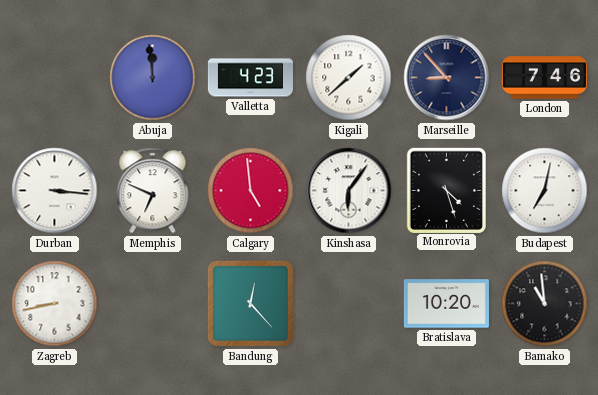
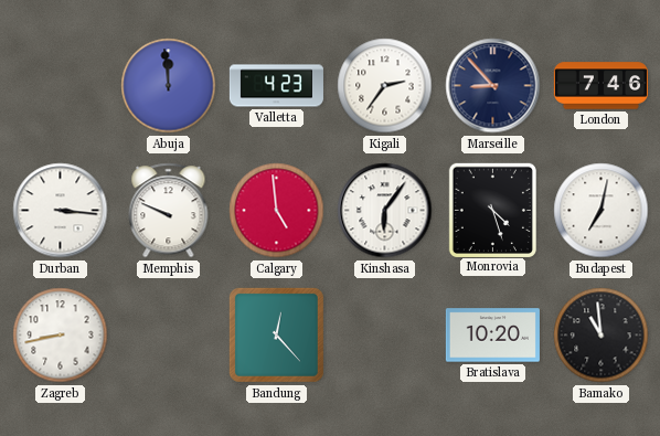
Kigali: 1:38 -> 2:36
Memphis: 6:49 -> 9:49
